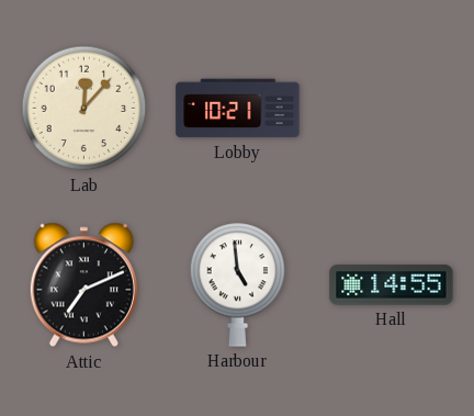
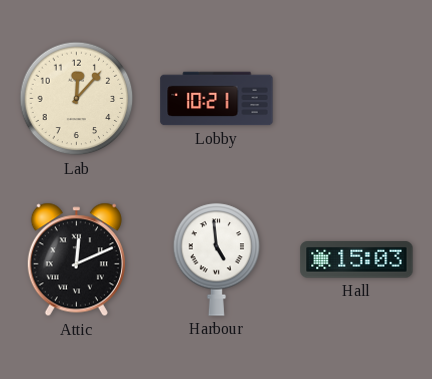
Attic: 7:11 -> 12:11
Hall: 14:55 -> 15:03
